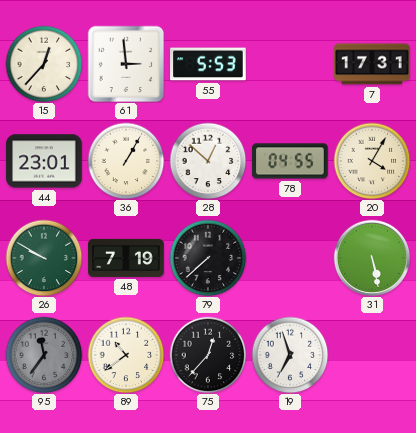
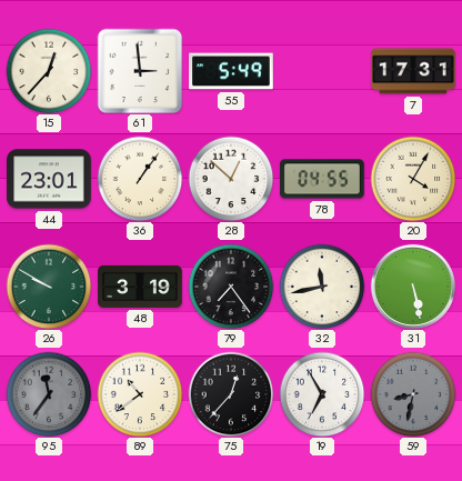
55: 5:53 -> 5:49
36: 1:05 -> 1:06
48: 7:19 -> 3:19
79: 7:38 -> 7:24
32: none -> 11:43
19: 6:57 -> 6:55
59: none -> 8:32
